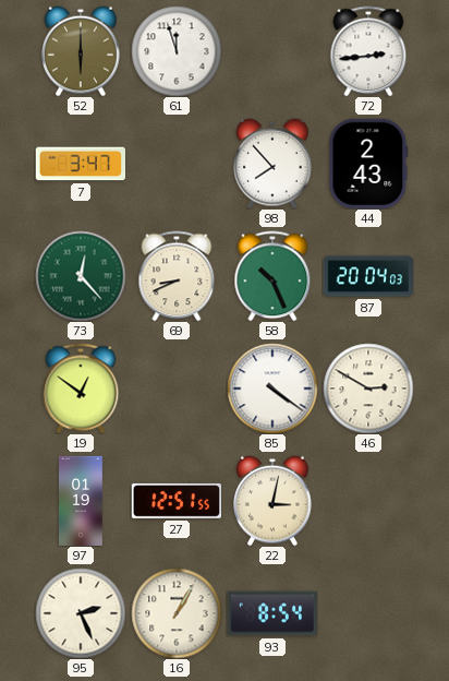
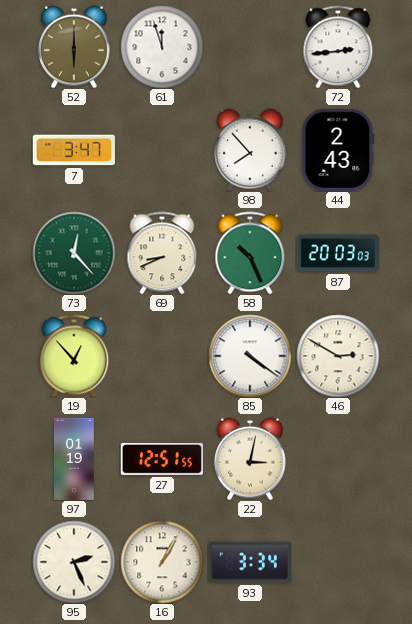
87: 20:04 -> 20:03
19: 12:51 -> 12:53
93: 8:54 -> 3:34
